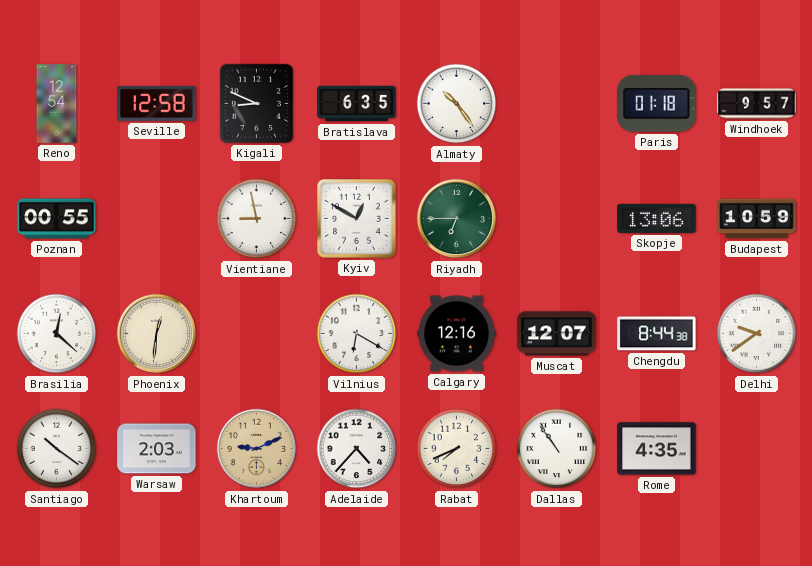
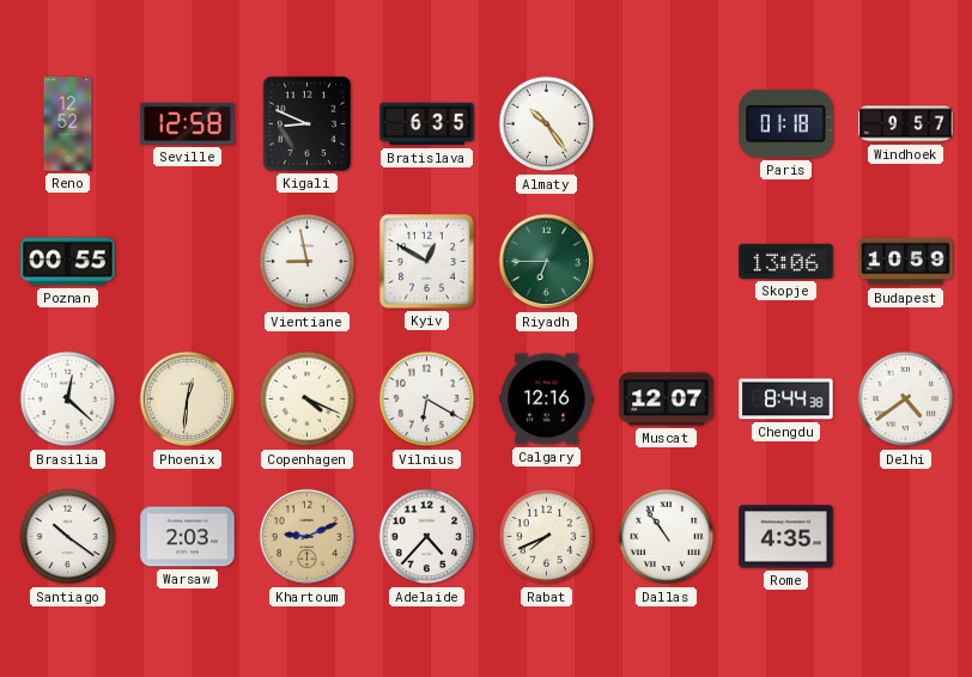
Reno: 12:54 -> 12:52
Copenhagen: none -> 4:19
Delhi: 9:39 -> 4:39
